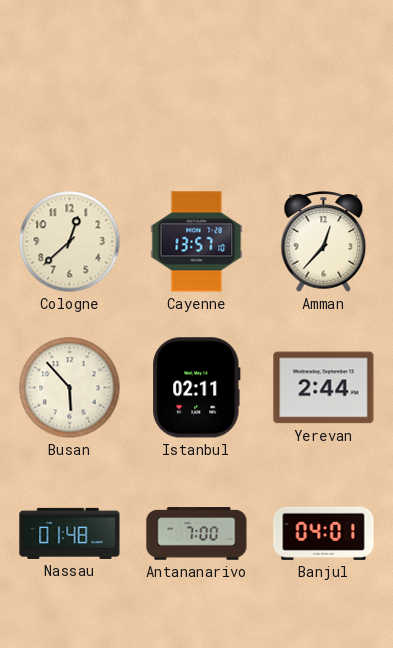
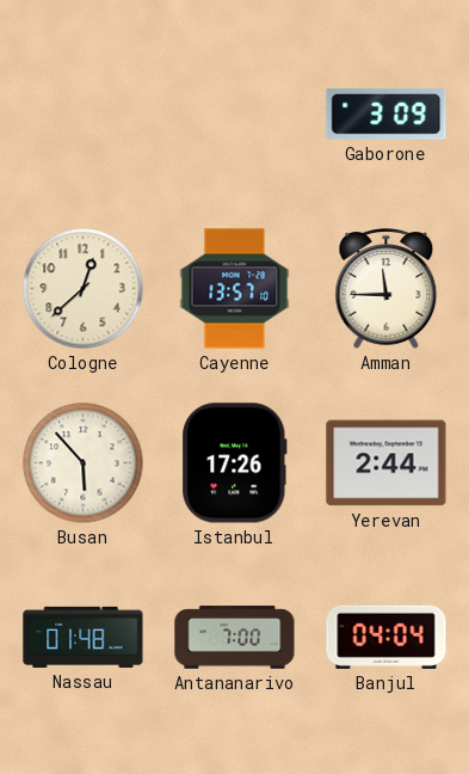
Gaborone: none -> 3:09
Amman: 12:37 -> 11:45
Istanbul: 02:11 -> 17:26
Banjul: 04:01 -> 04:04
